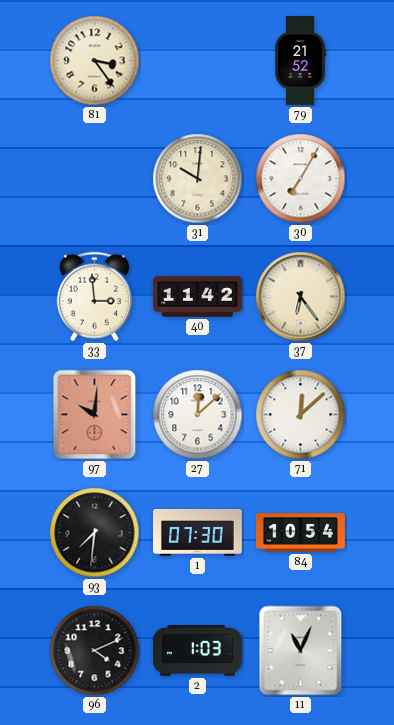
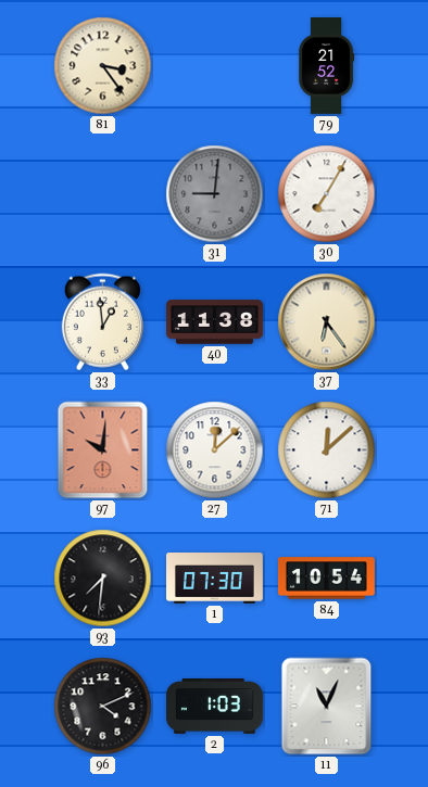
31: 10:01 -> 9:01
31 dial: cream -> grey
33: 2:59 -> 12:59
40: 11:42 -> 11:38
